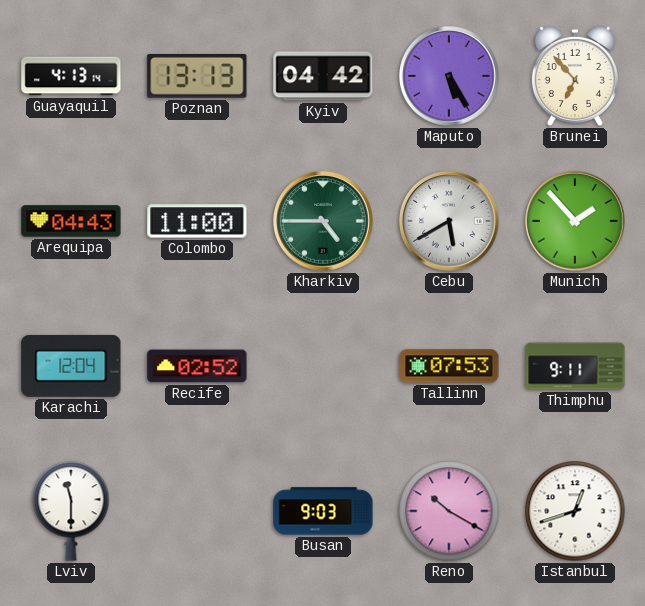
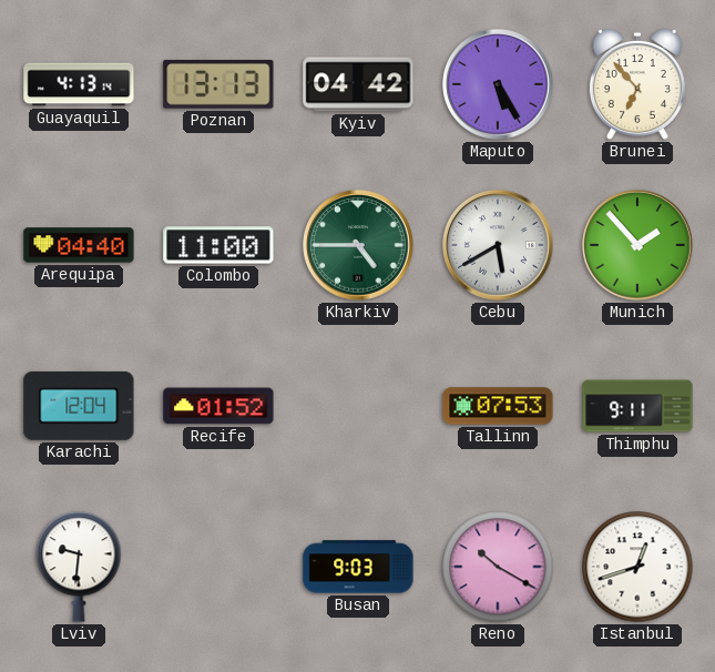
Arequipa: 04:43 -> 04:40
Recife: 02:52 -> 01:52
Lviv: 11:30 -> 9:31
